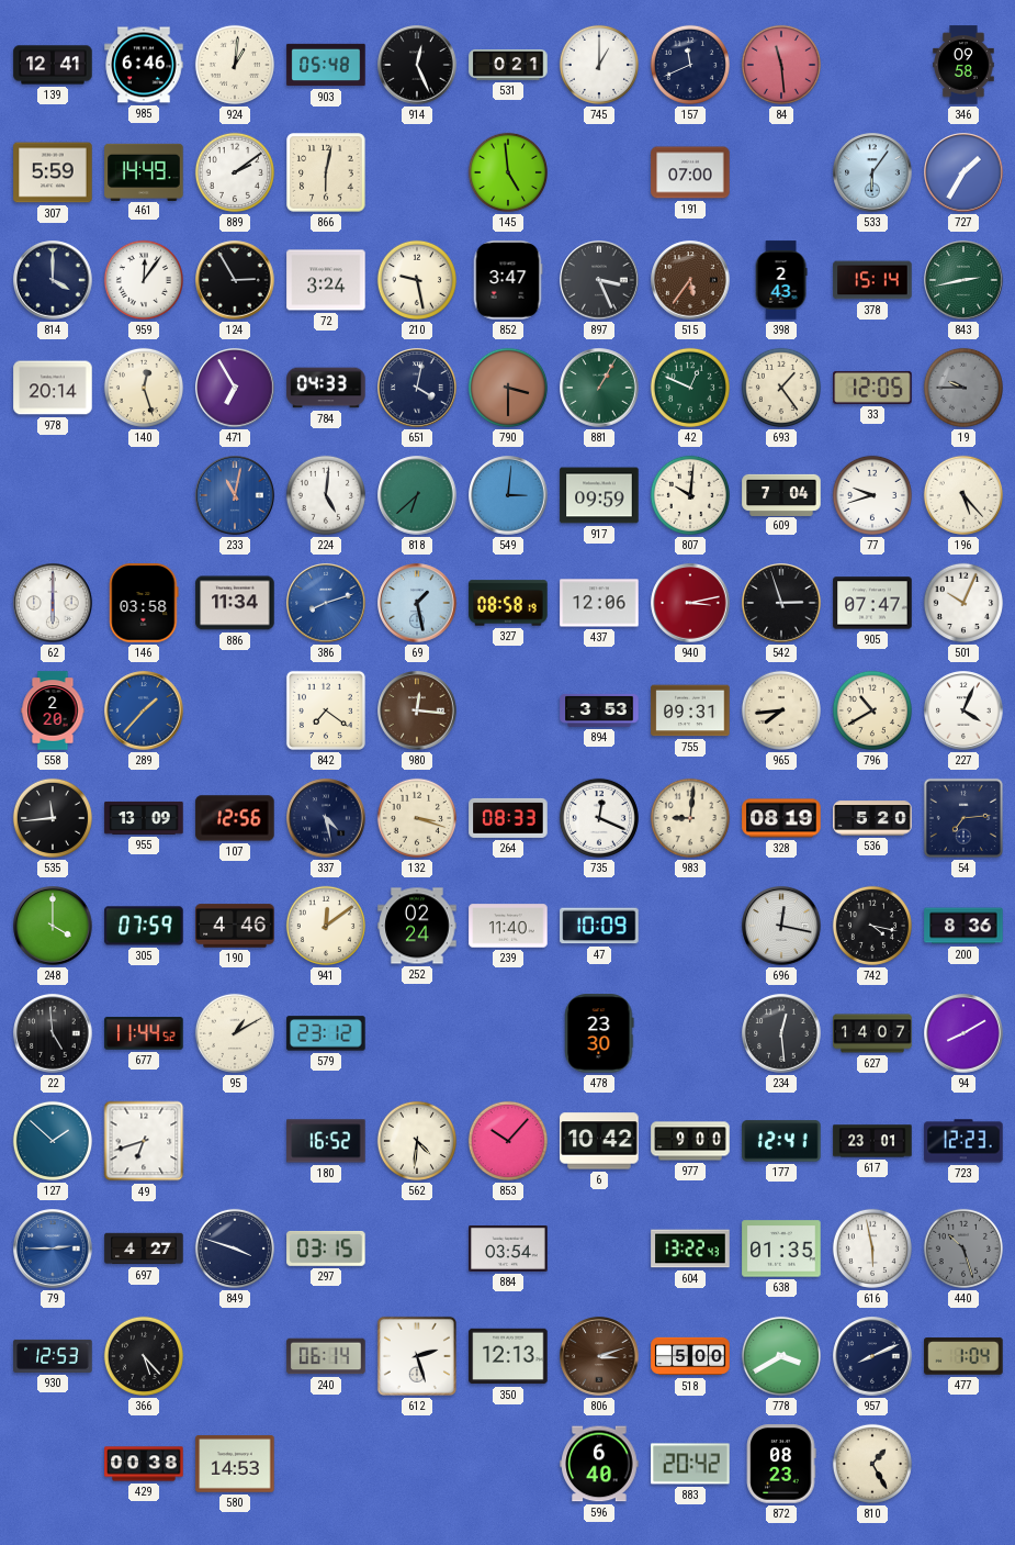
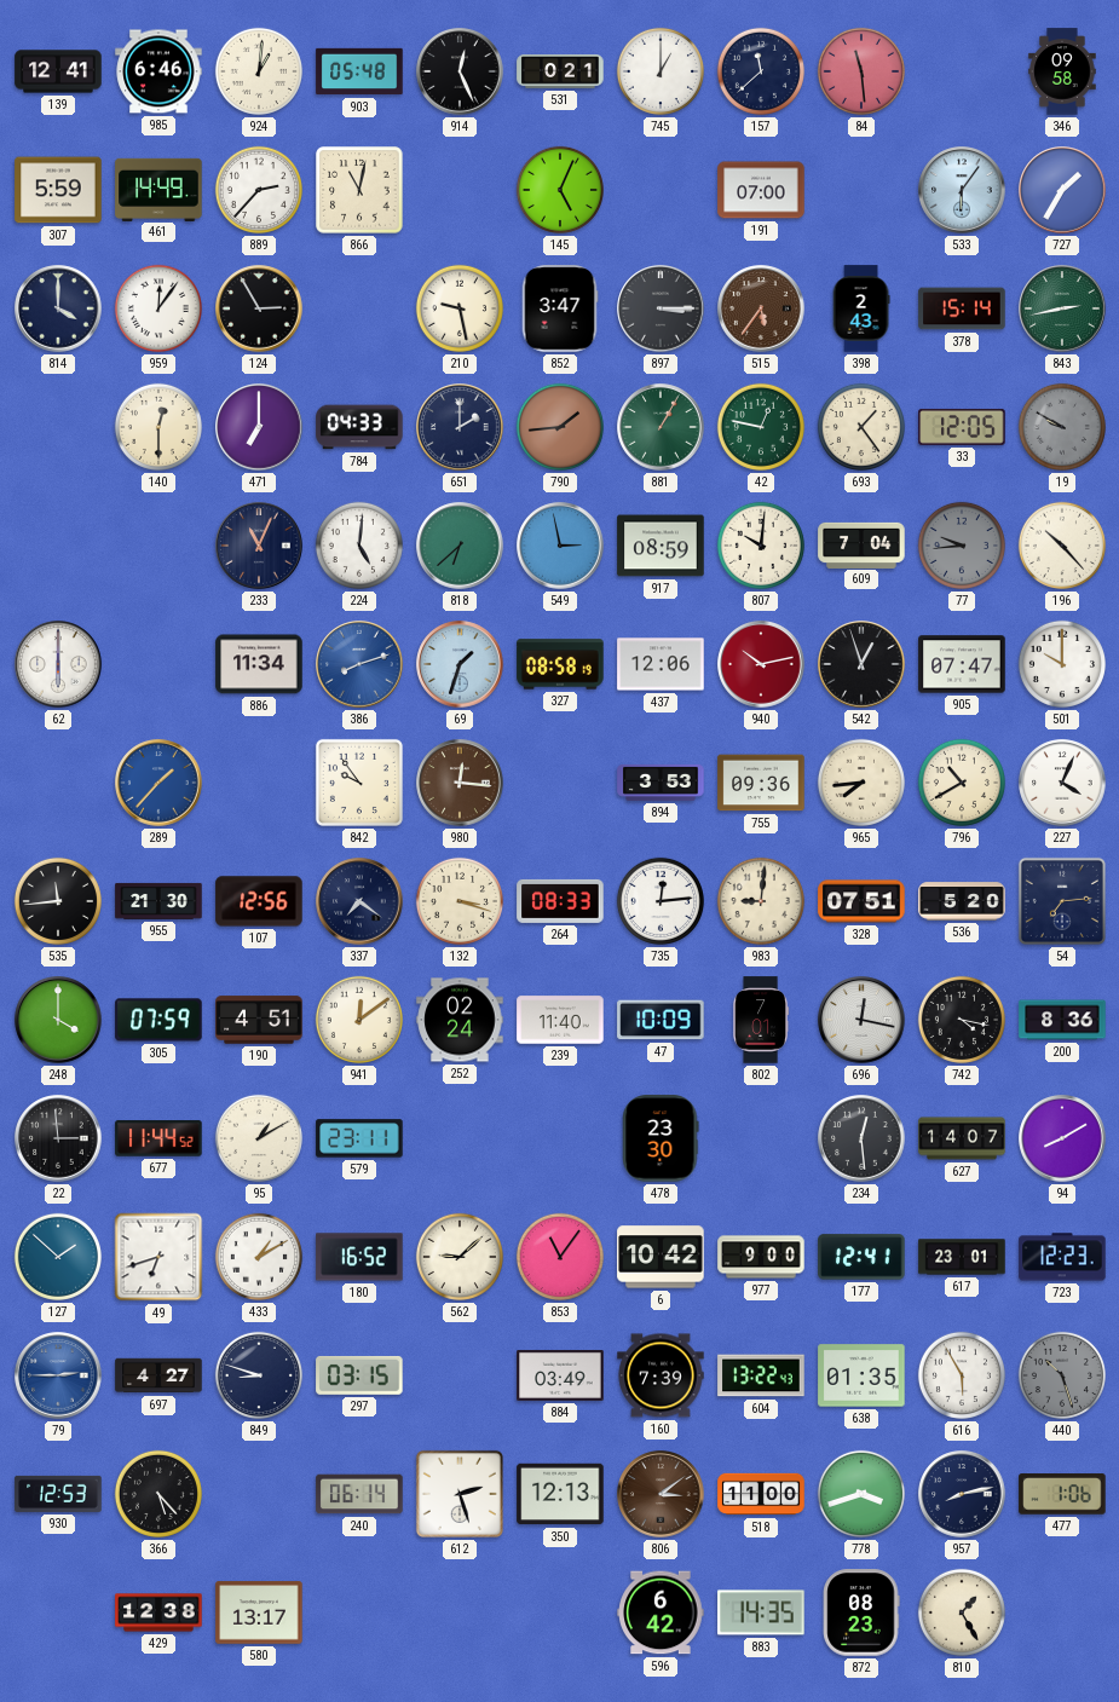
157: 11:41 -> 11:38
889: 2:09 -> 2:37
866: 6:02 -> 11:02
145: 4:59 -> 5:04
72: 3:24 -> none
897: 3:26 -> 3:15
978: 20:14 -> none
140: 12:27 -> 12:30
471: 6:55 -> 7:00
651: 4:02 -> 2:00
790: 3:30 -> 1:44
42: 12:49 -> 12:47
19: 9:45 -> 9:50
233: 11:02 -> 11:04
233 dial: blue -> navy
549: 3:01 -> 2:58
917: 09:59 -> 08:59
77: 9:42 -> 9:44
77 dial: white -> grey
196: 5:23 -> 10:23
146: 03:58 -> none
69: 1:28 -> 1:33
940: 3:13 -> 10:13
542: 2:57 -> 12:57
501: 10:04 -> 10:00
558: 2:20 -> none
842: 7:21 -> 9:54
755: 09:31 -> 09:36
955: 13:09 -> 21:30
337: 4:28 -> 7:21
735: 12:19 -> 12:14
328: 08:19 -> 07:51
190: 4:46 -> 4:51
802: none -> 7:01
22: 4:59 -> 2:59
579: 23:12 -> 23:11
433: none -> 1:10
562: 4:31 -> 9:08
853: 10:07 -> 11:06
849: 3:48 -> 8:48
884: 03:54 -> 03:49
160: none -> 7:39
616: 5:58 -> 5:55
806: 3:12 -> 3:09
518: 5:00 -> 11:00
778: 3:40 -> 3:42
957: 8:11 -> 8:13
477: 1:04 -> 1:06
429: 00:38 -> 12:38
580: 14:53 -> 13:17
596: 6:40 -> 6:42
883: 20:42 -> 14:35
